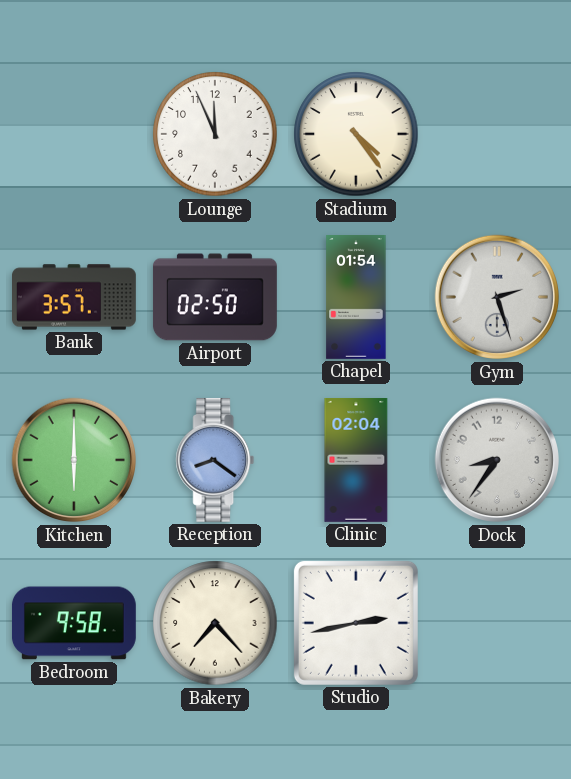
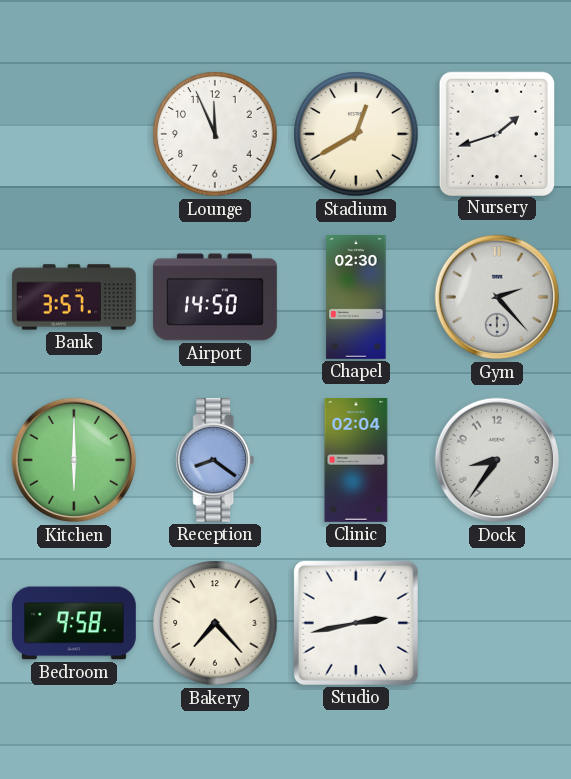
Stadium: 4:24 -> 12:40
Nursery: none -> 1:42
Airport: 02:50 -> 14:50
Chapel: 01:54 -> 02:30
Gym: 2:27 -> 2:23
